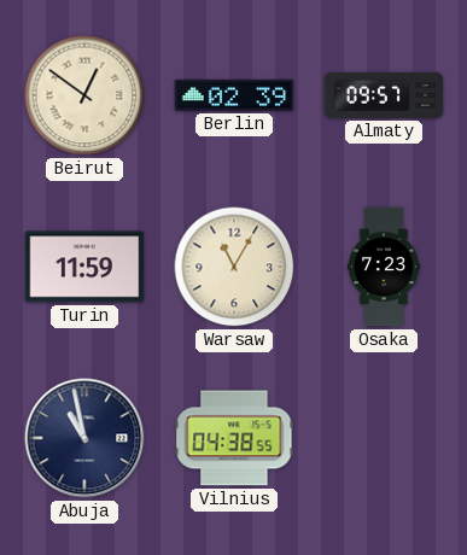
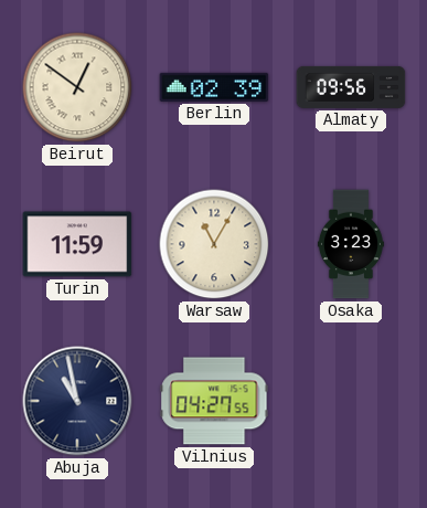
Almaty: 09:57 -> 09:56
Osaka: 7:23 -> 3:23
Vilnius: 04:38 -> 04:27
